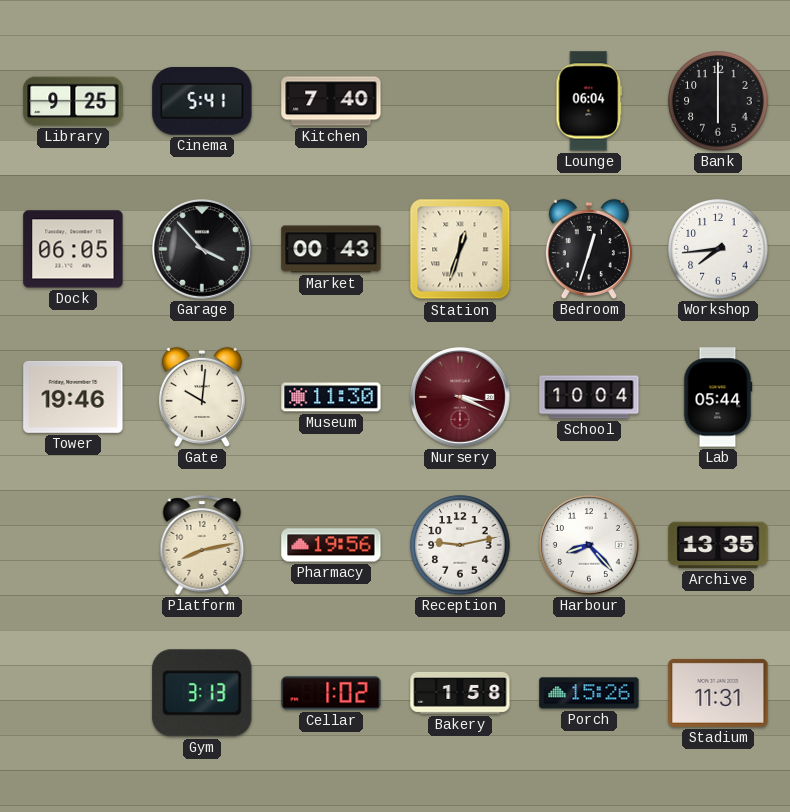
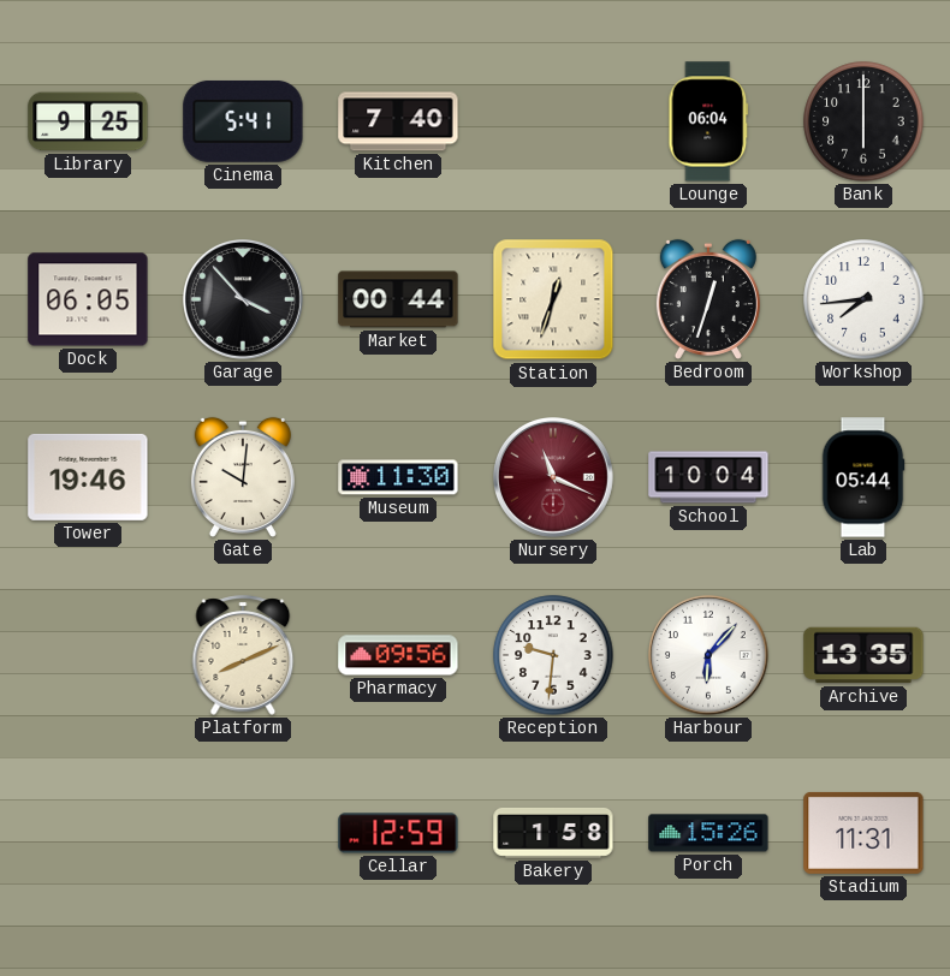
Market: 00:43 -> 00:44
Nursery: 3:19 -> 11:19
Platform: 8:13 -> 8:11
Pharmacy: 19:56 -> 09:56
Reception: 9:13 -> 9:31
Harbour: 8:23 -> 6:07
Gym: 3:13 -> none
Cellar: 1:02 -> 12:59
